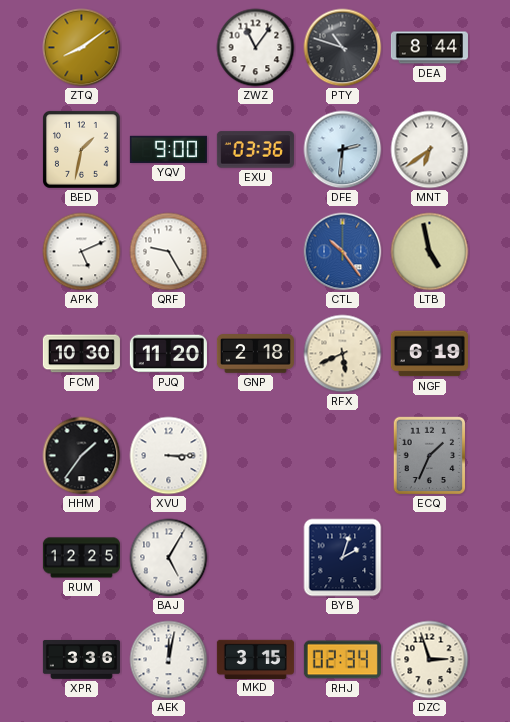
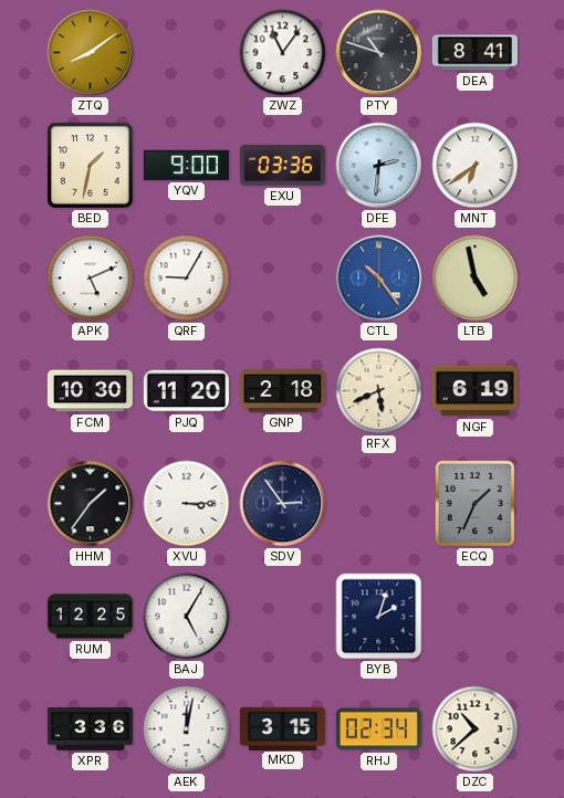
DEA: 8:44 -> 8:41
QRF: 9:25 -> 9:05
SDV: none -> 2:54
DZC: 2:57 -> 10:38
